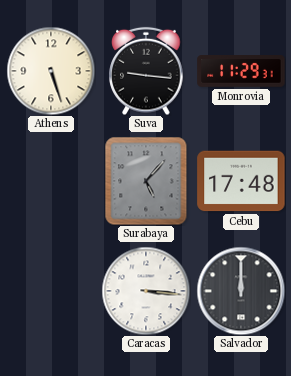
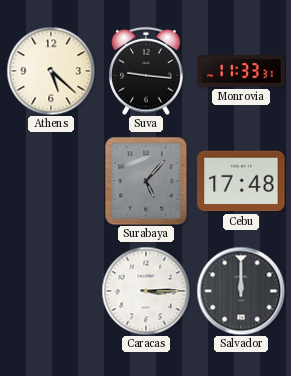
Athens: 5:27 -> 5:22
Monrovia: 11:29 -> 11:33
Caracas: 3:16 -> 3:15
